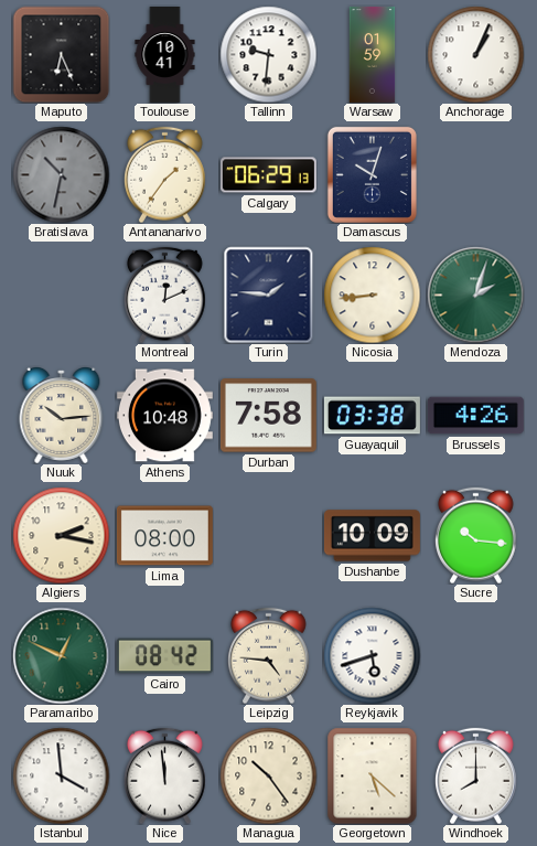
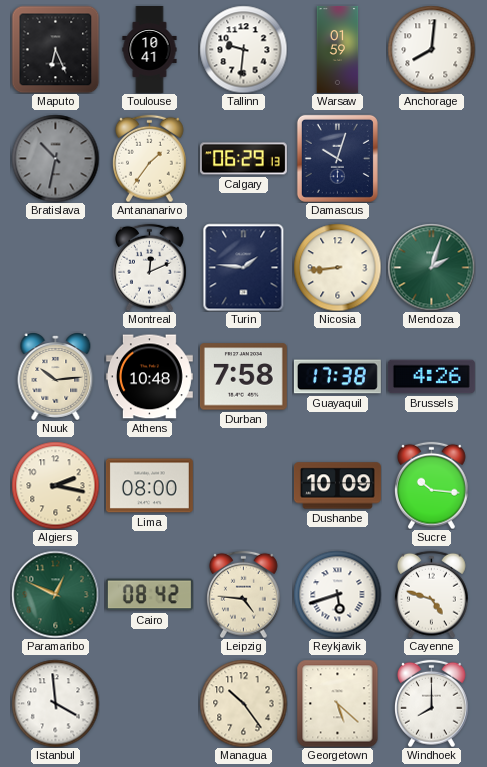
Anchorage: 1:04 -> 8:01
Guayaquil: 03:38 -> 17:38
Cayenne: none -> 4:48
Nice: 11:59 -> none
